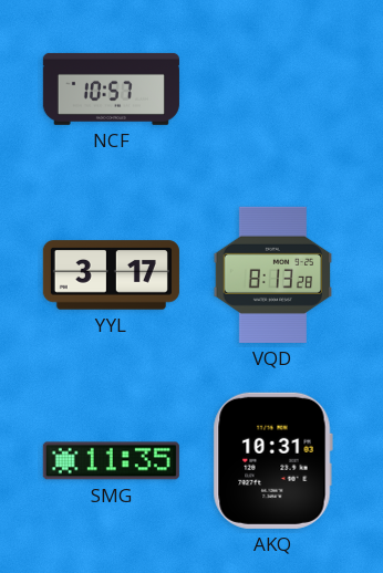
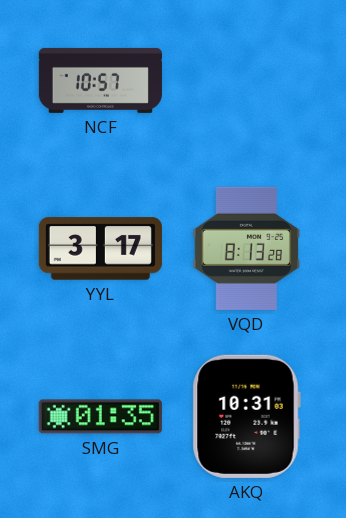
SMG: 11:35 -> 01:35
